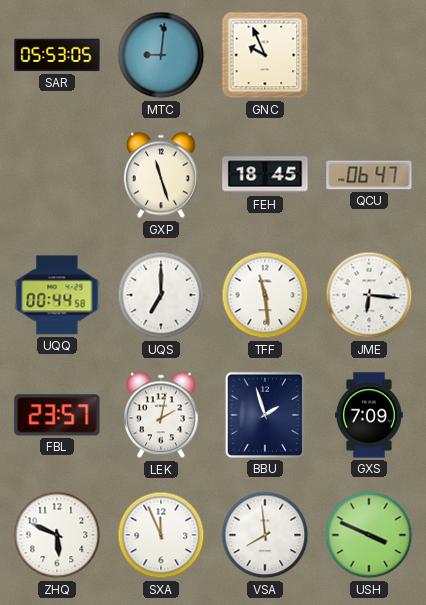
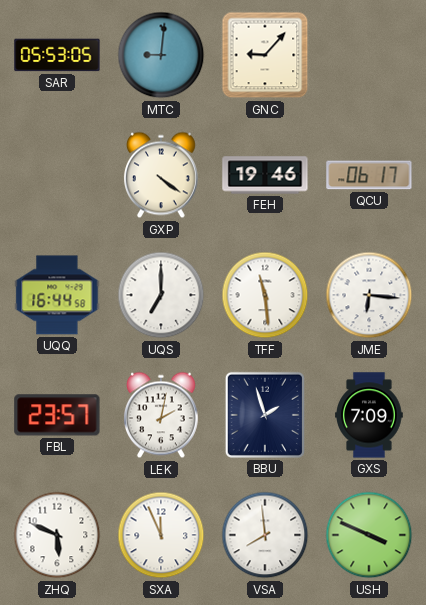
GNC: 9:56 -> 9:07
GXP: 11:27 -> 4:21
FEH: 18:45 -> 19:46
QCU: 06:47 -> 06:17
UQQ: 00:44 -> 16:44
